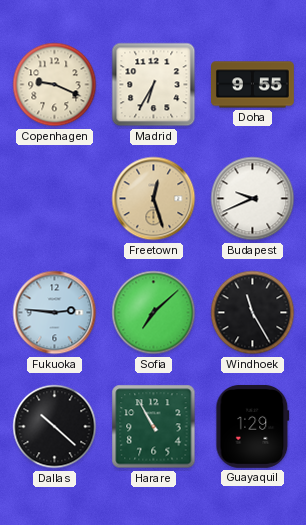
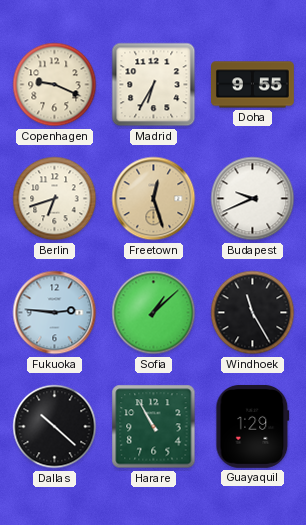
Berlin: none -> 6:42
Sofia: 7:08 -> 1:08
